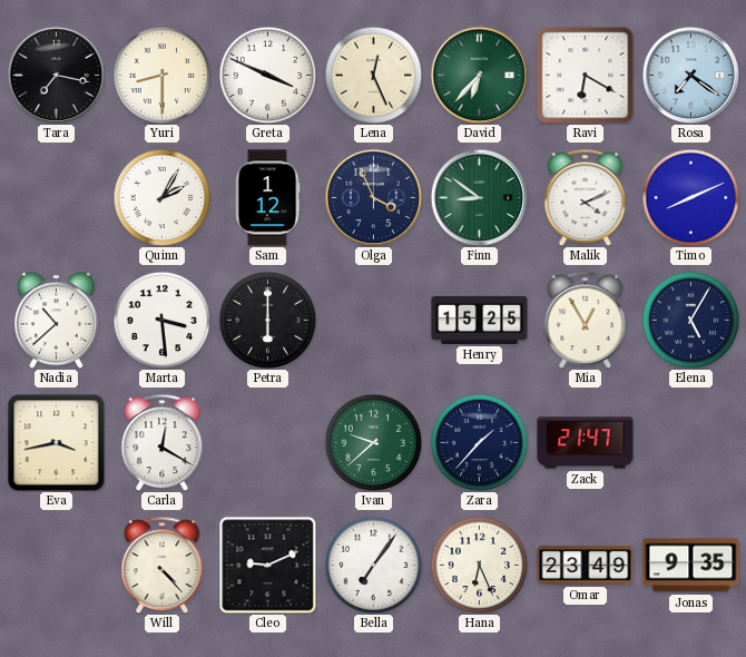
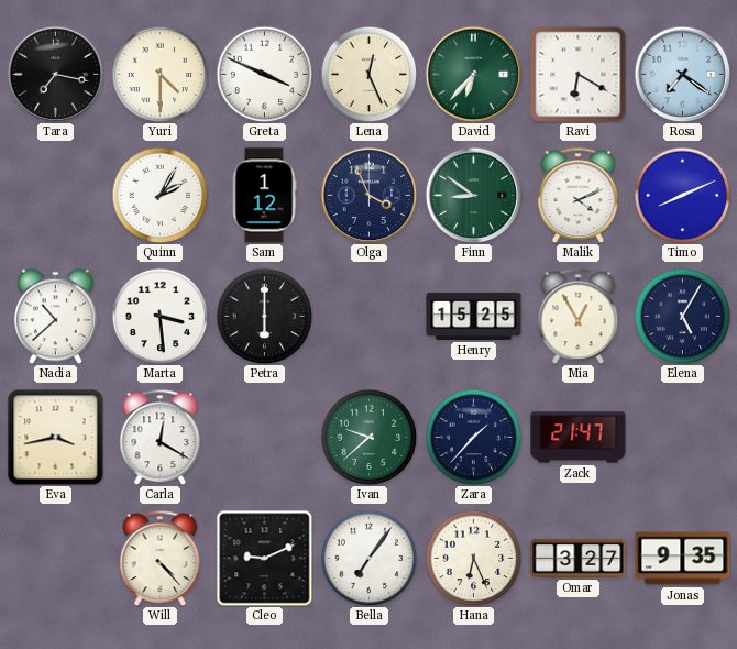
Yuri: 8:30 -> 4:30
Omar: 23:49 -> 3:27
